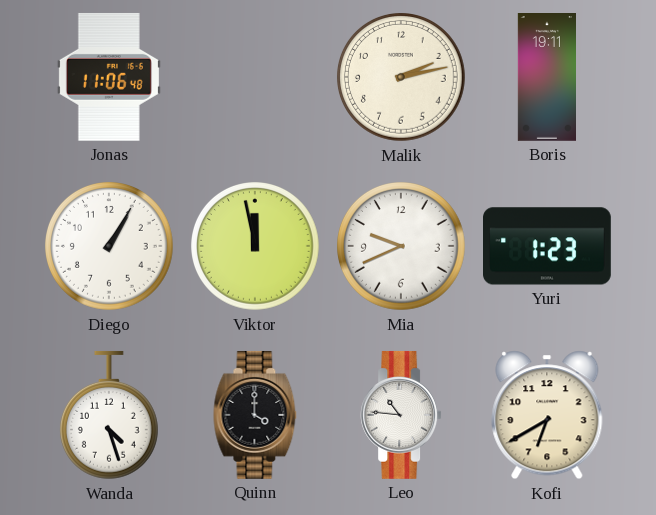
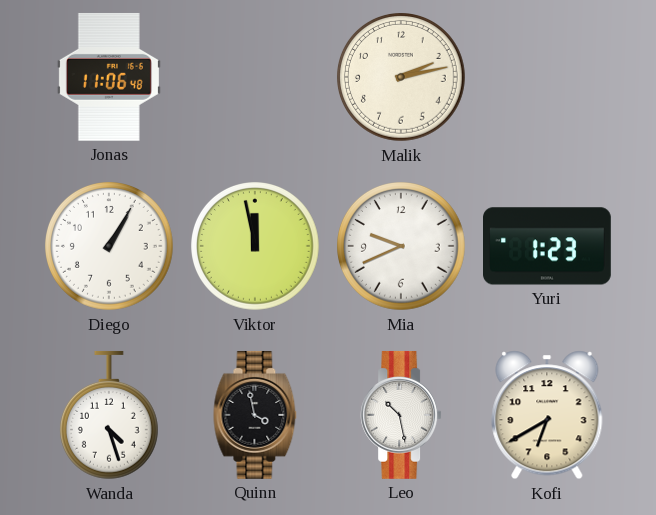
Boris: 19:11 -> none
Quinn: 4:00 -> 3:58
Leo: 10:46 -> 10:28
